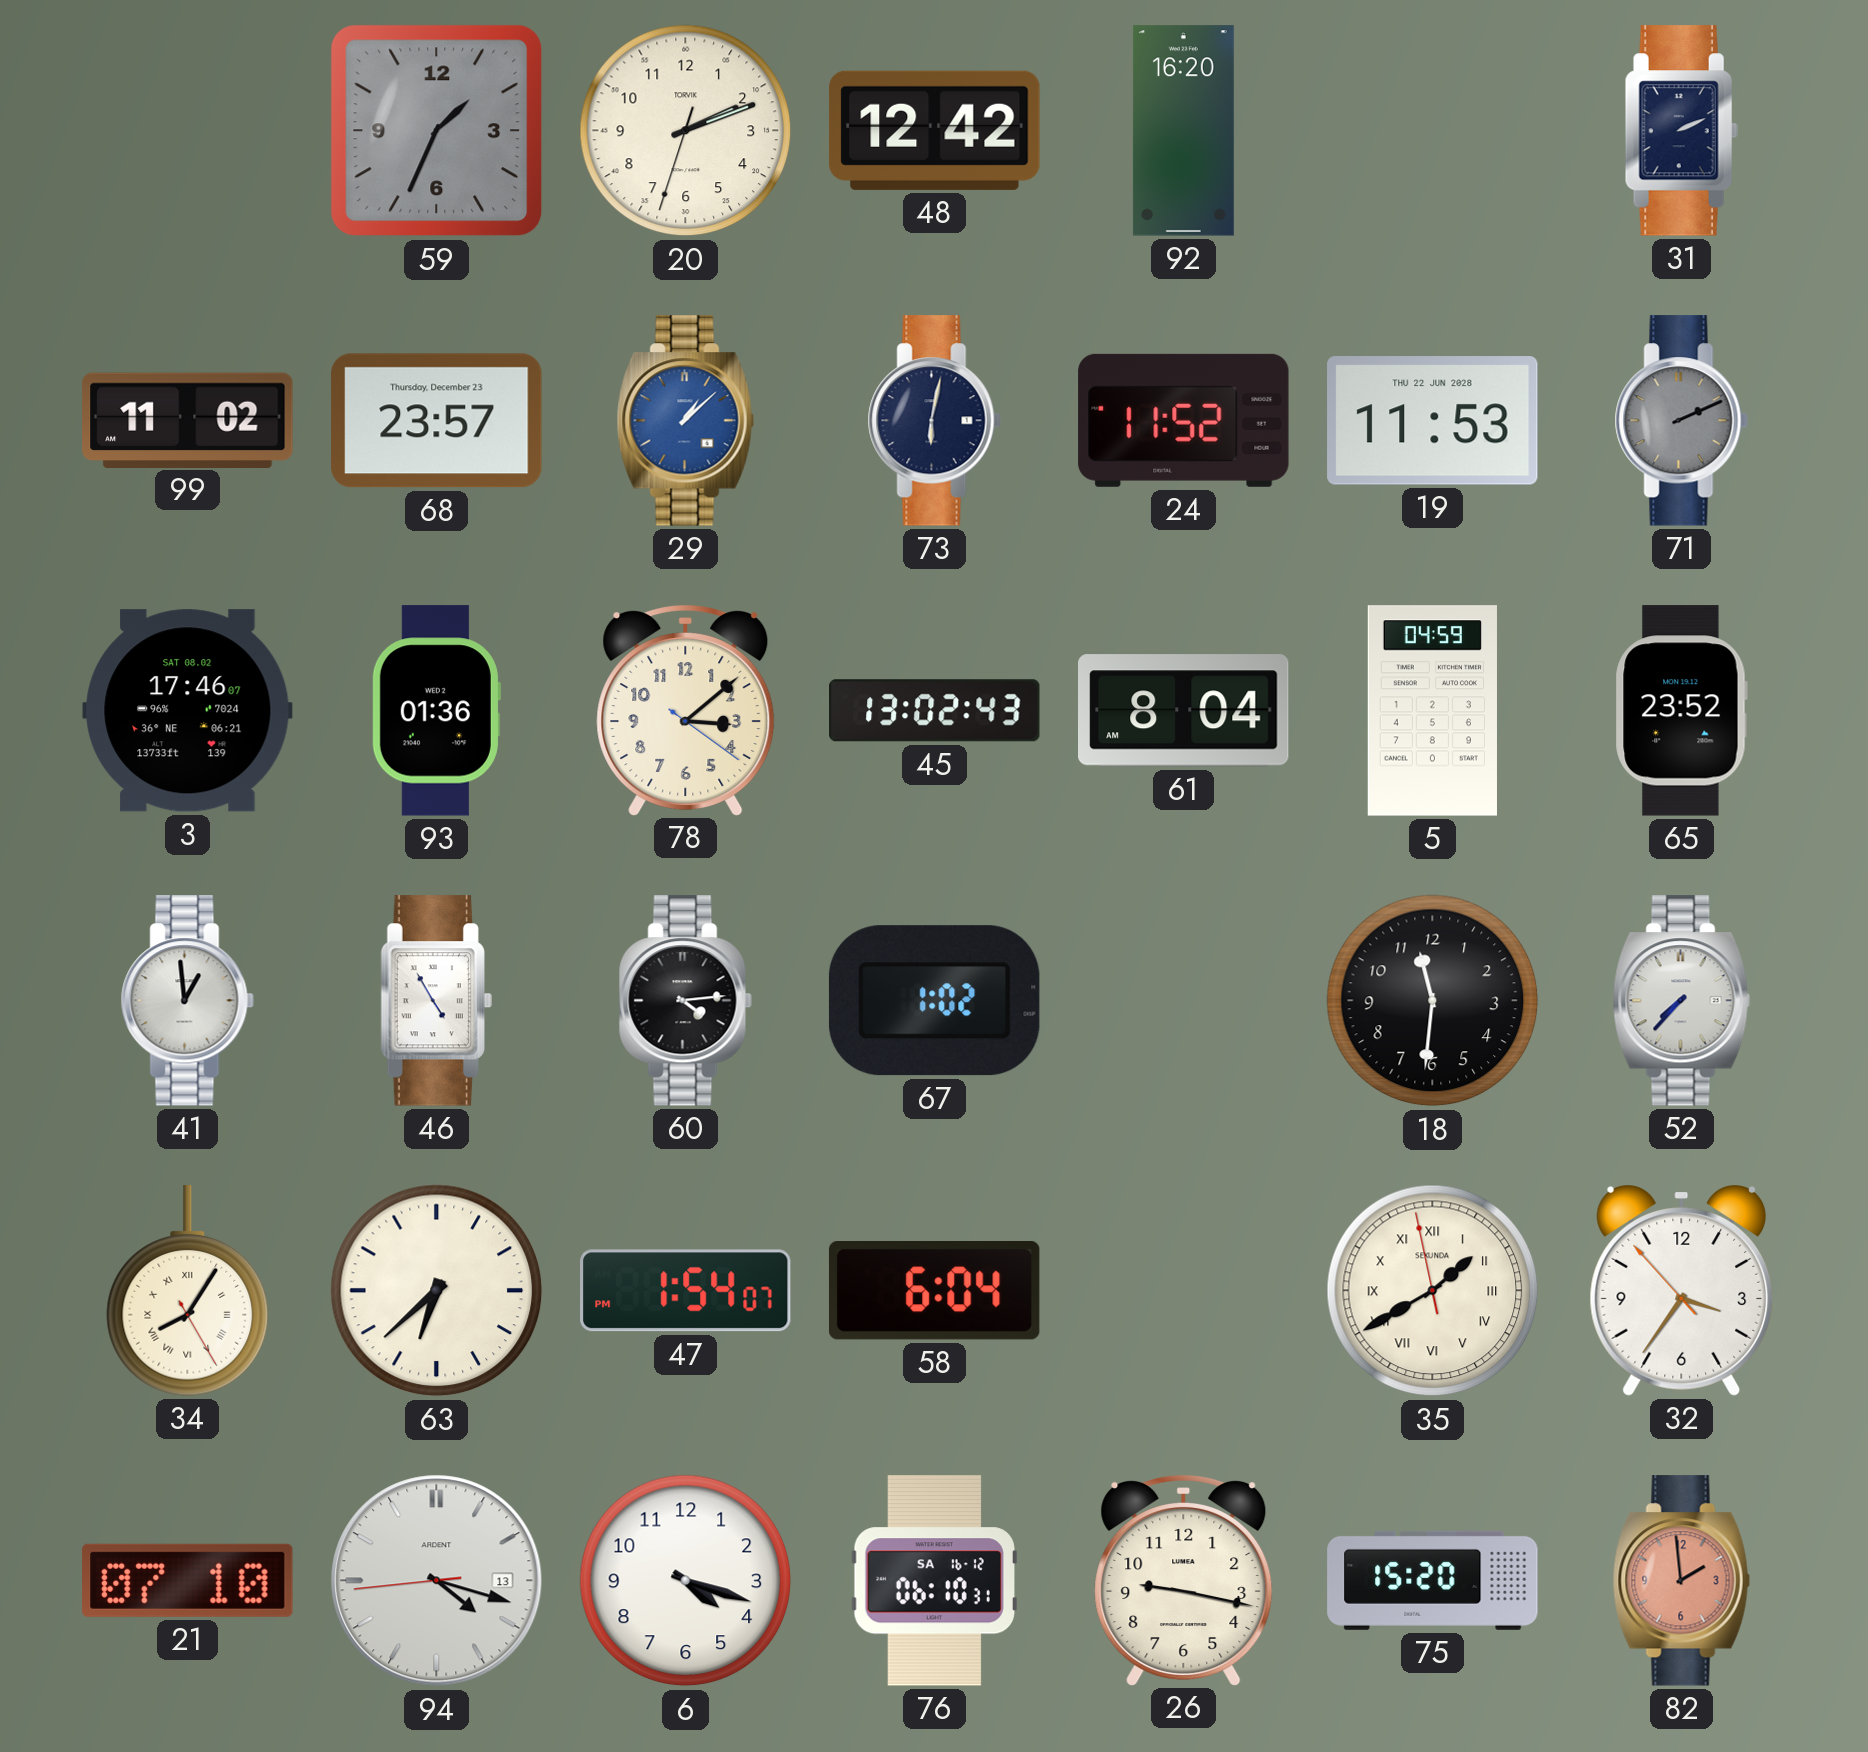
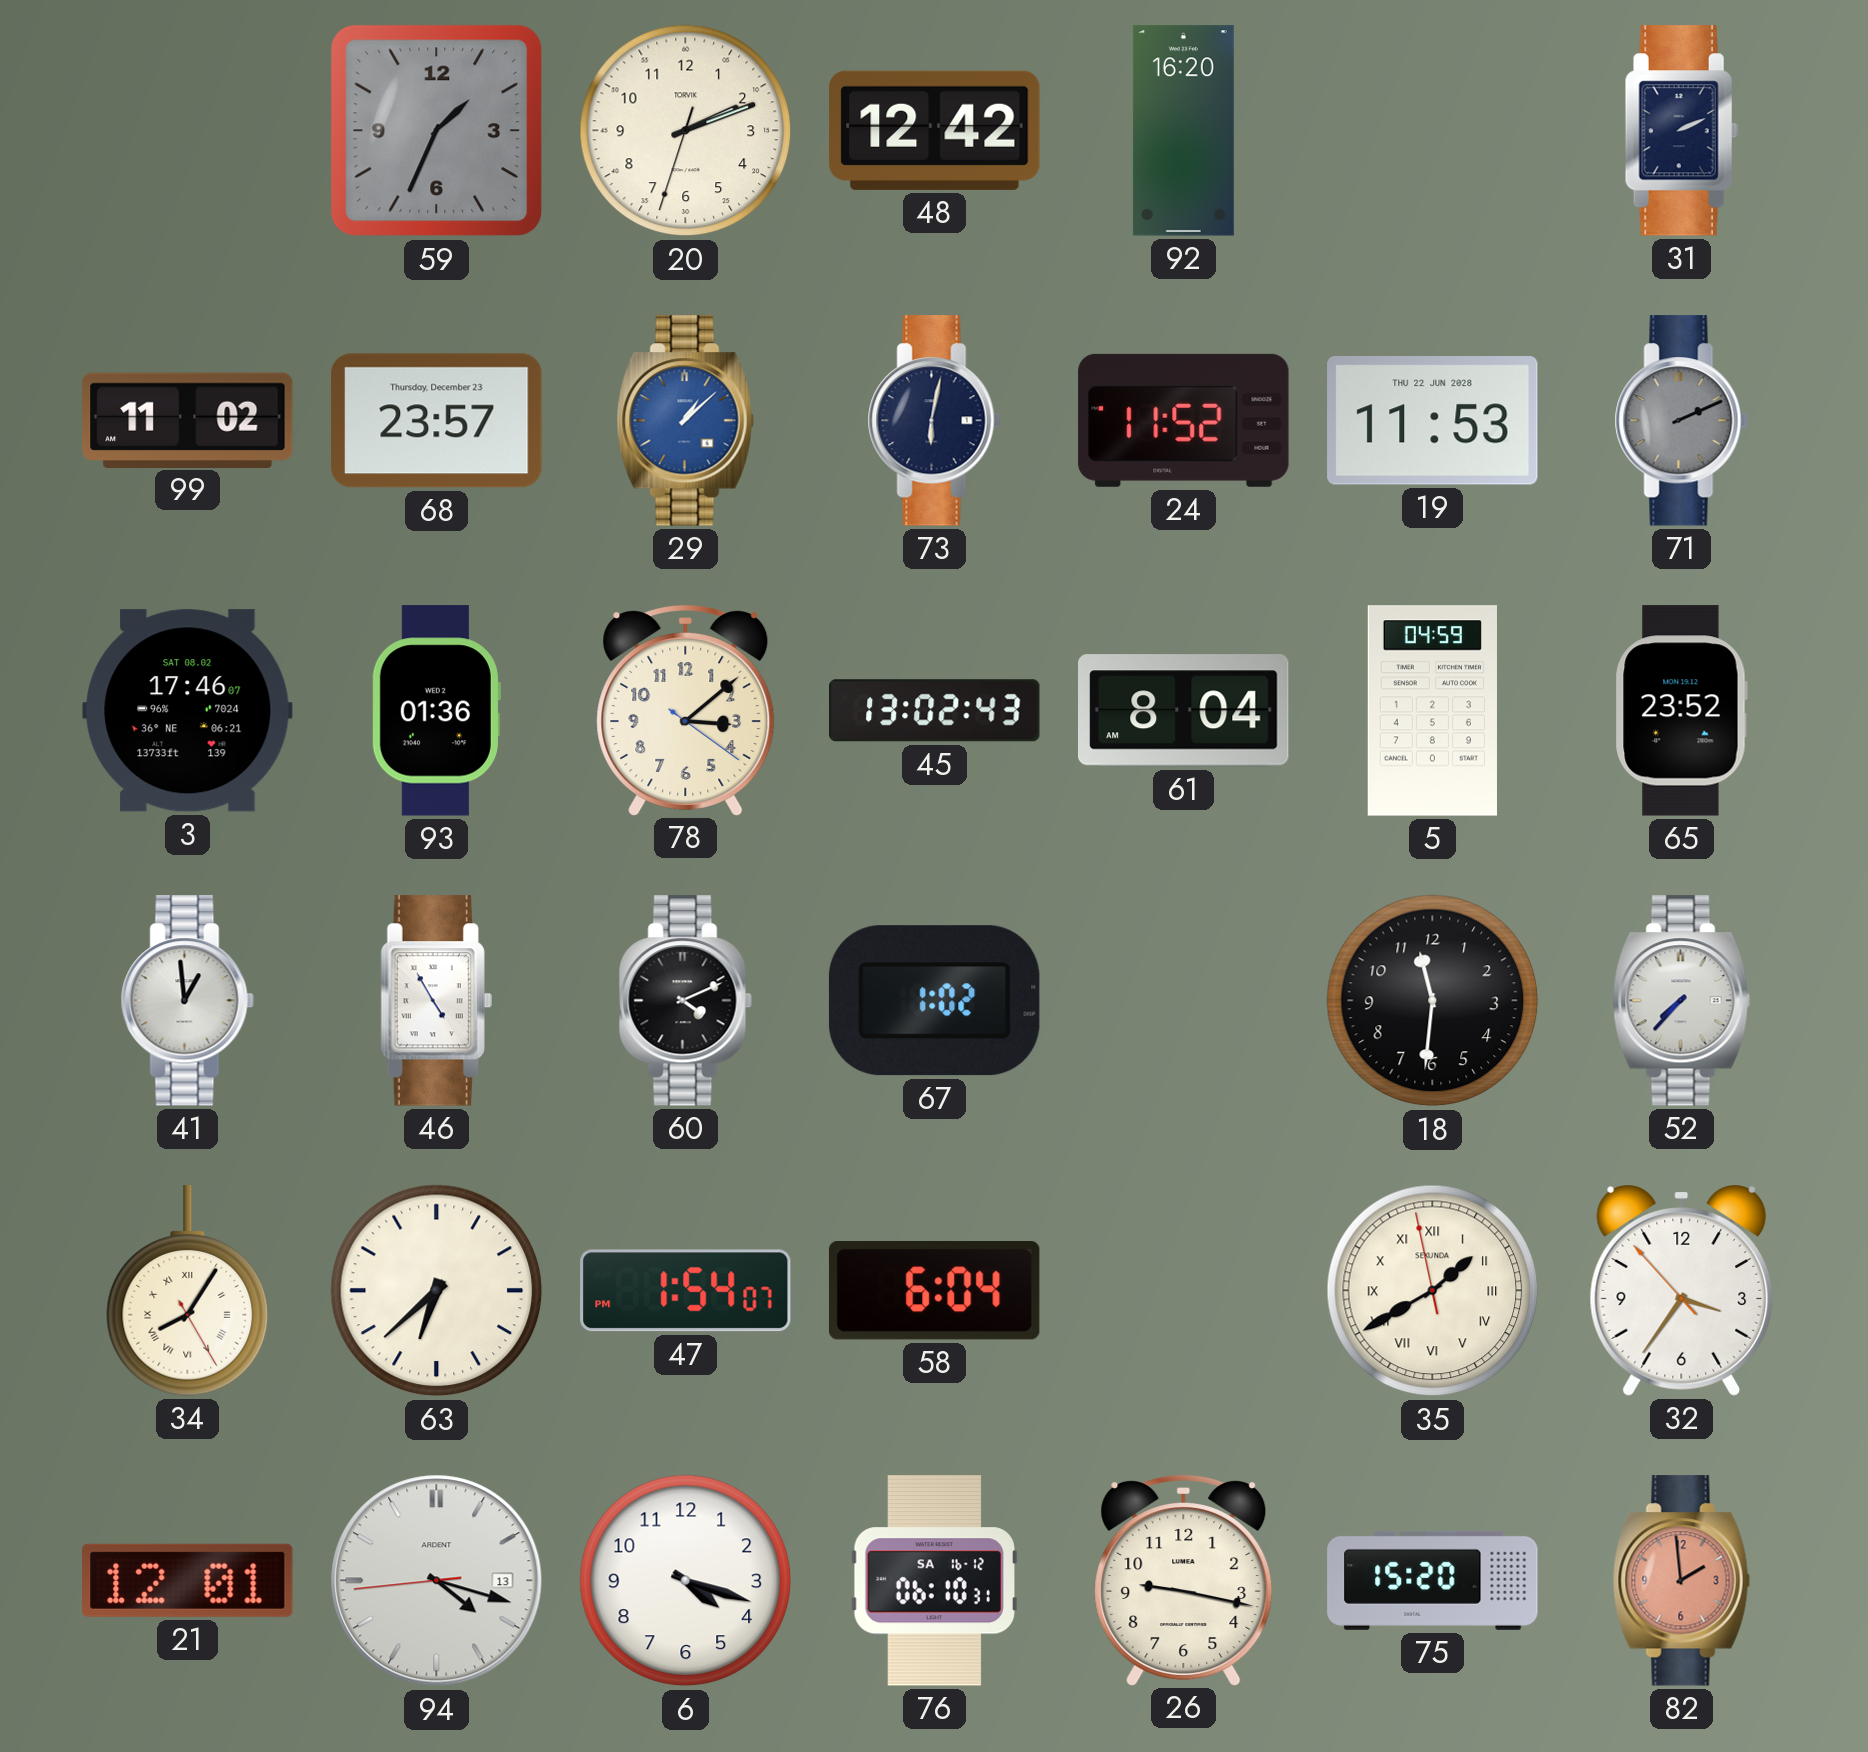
60: 4:14 -> 4:11
21: 07:10 -> 12:01
